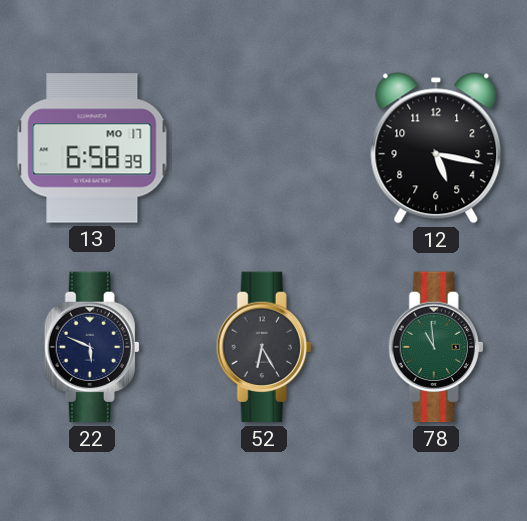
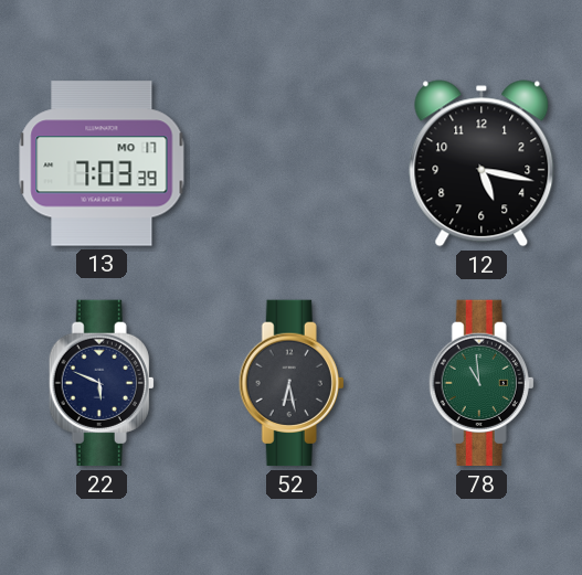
13: 6:58 -> 7:03
52: 6:25 -> 6:28
